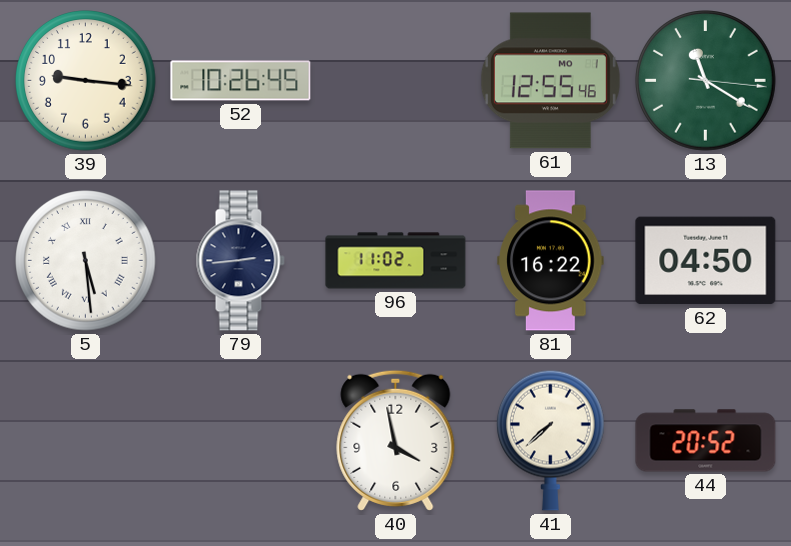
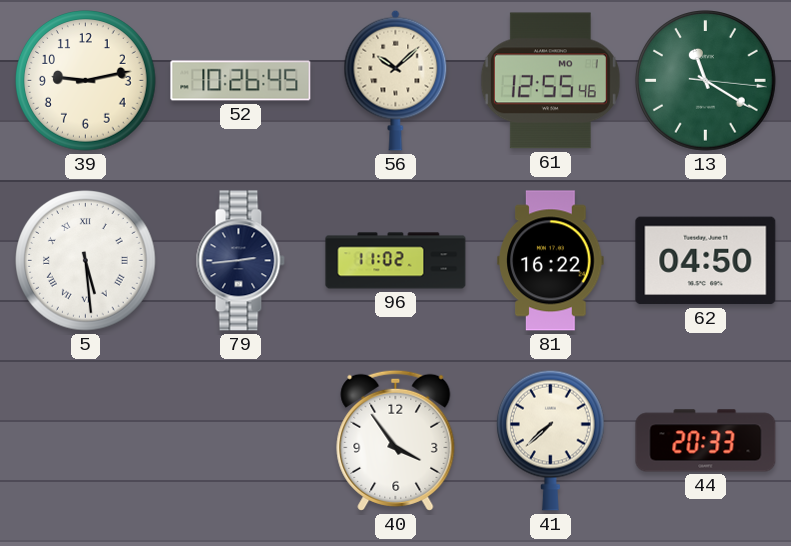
39: 9:16 -> 9:13
56: none -> 10:08
40: 3:58 -> 3:54
44: 20:52 -> 20:33
